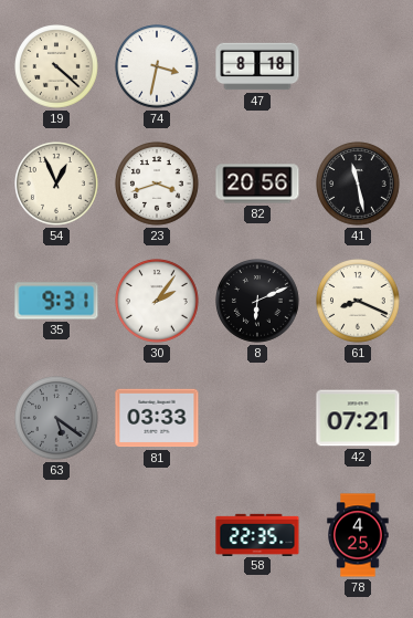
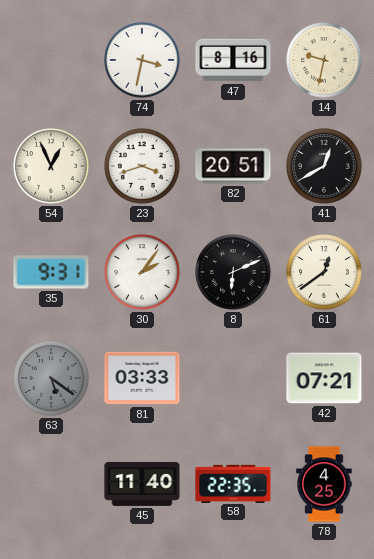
19: 4:22 -> none
47: 8:18 -> 8:16
14: none -> 9:32
82: 20:56 -> 20:51
41: 11:28 -> 12:40
61: 8:19 -> 12:39
45: none -> 11:40
